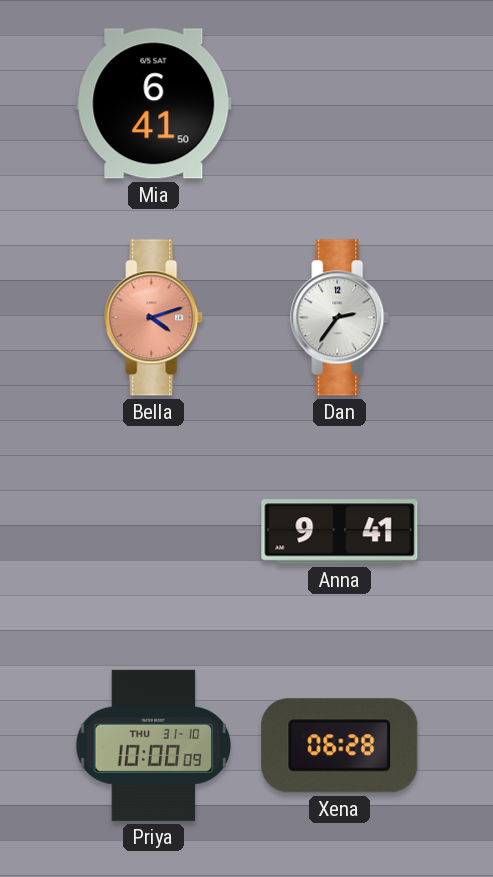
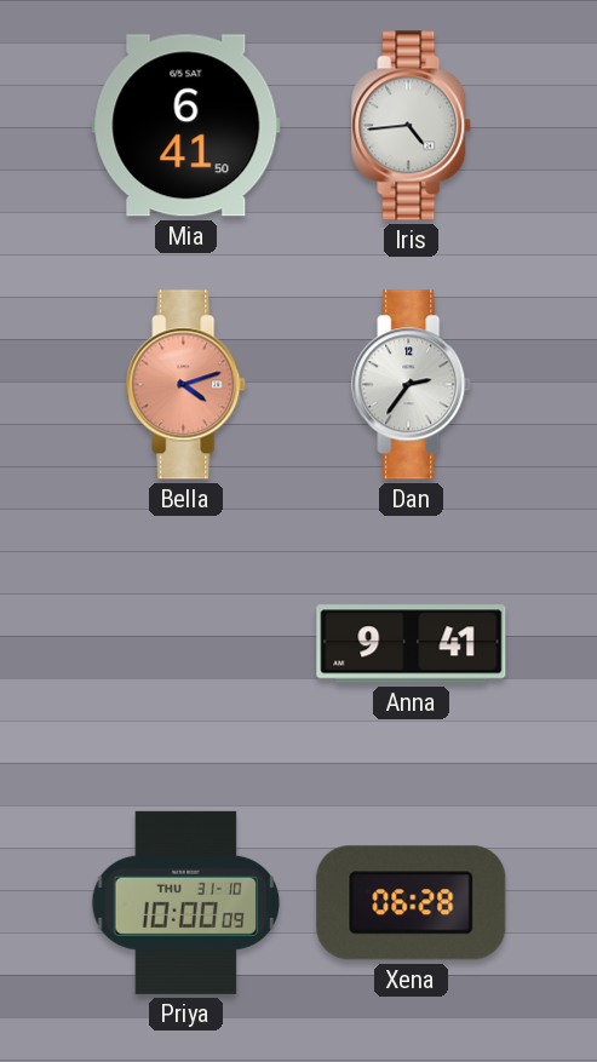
Iris: none -> 4:44
